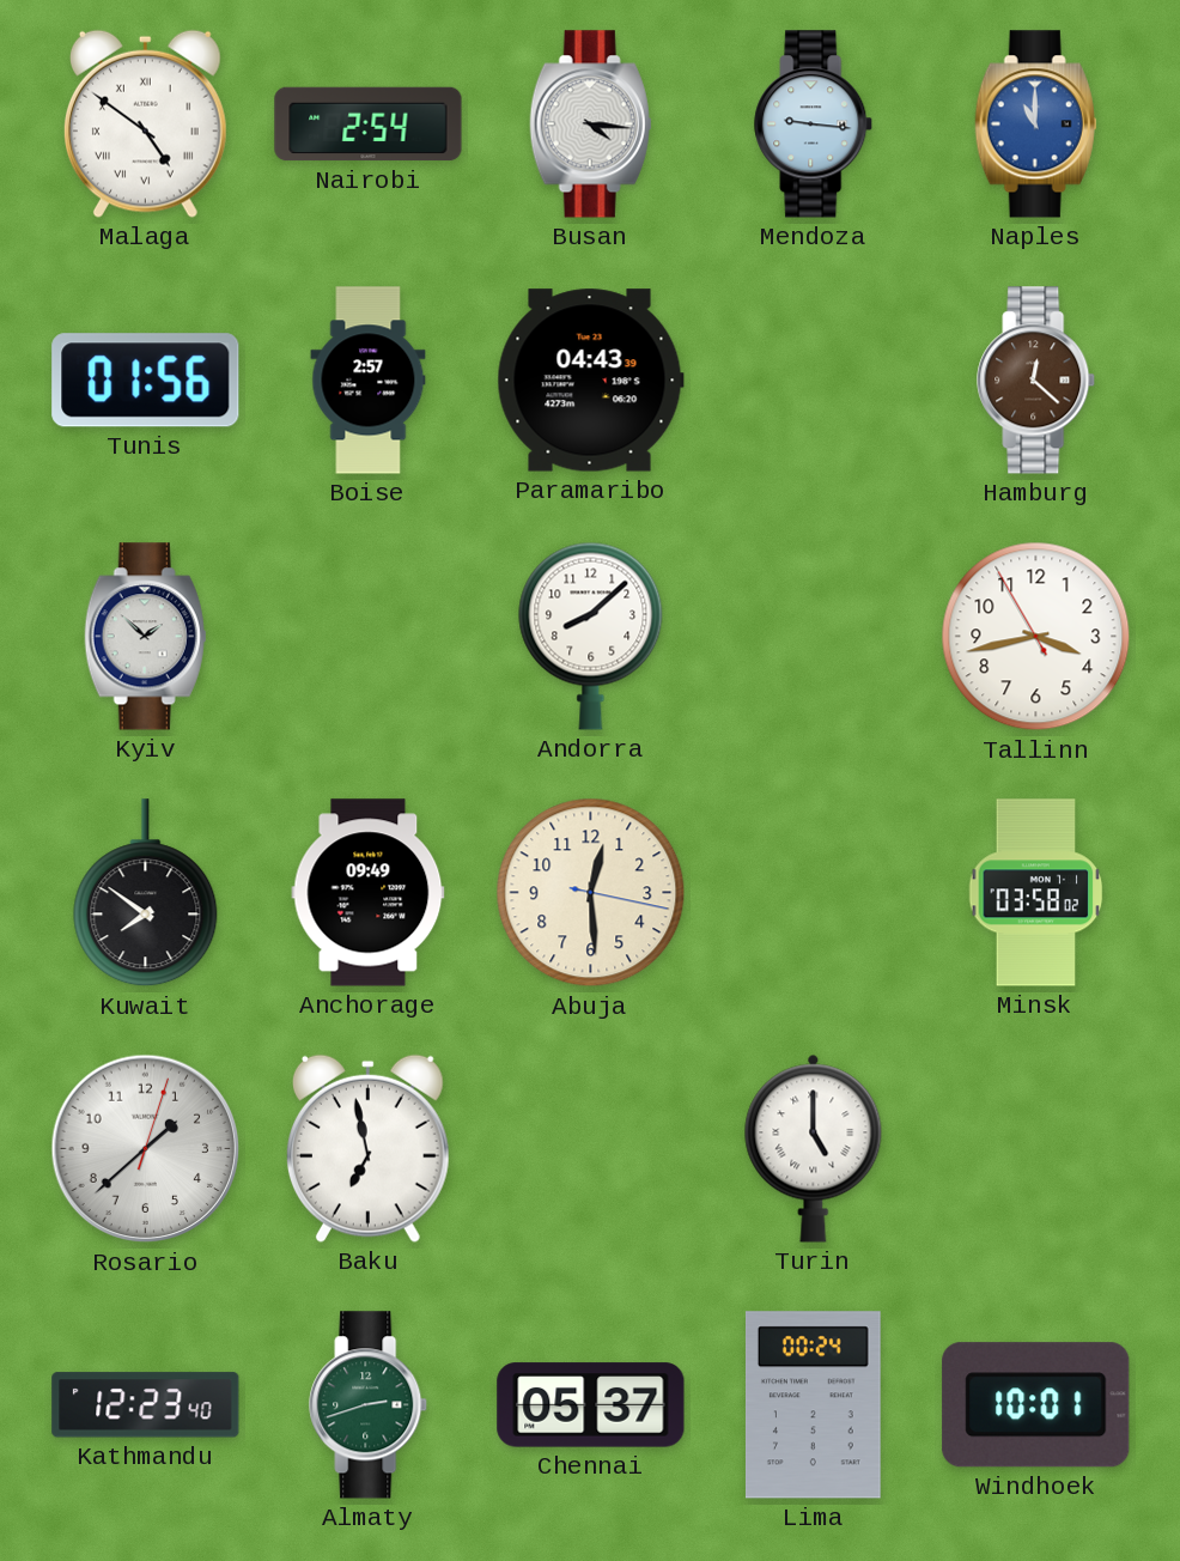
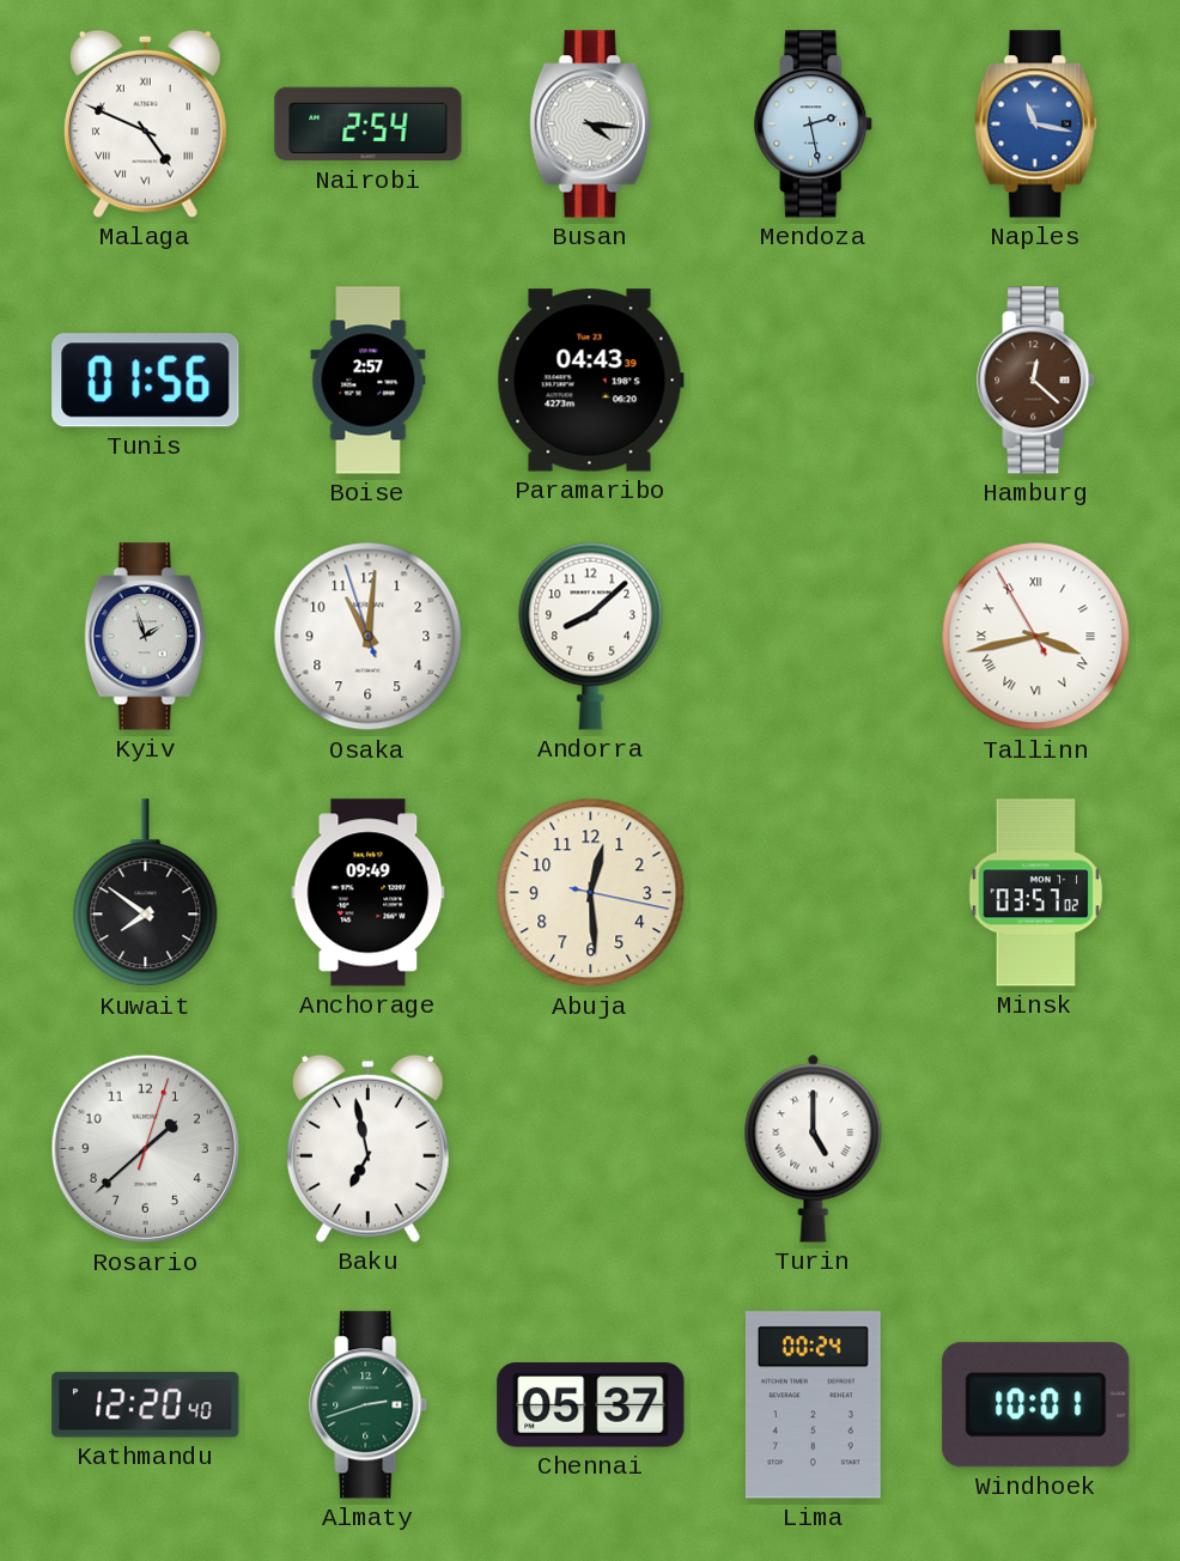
Malaga: 4:51 -> 4:49
Mendoza: 9:16 -> 2:28
Naples: 11:00 -> 11:17
Kyiv: 1:52 -> 1:57
Osaka: none -> 11:00
Tallinn numerals: Arabic -> Roman
Minsk: 03:58 -> 03:57
Kathmandu: 12:23 -> 12:20
